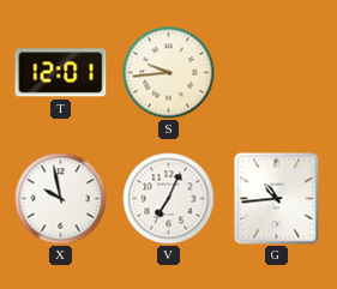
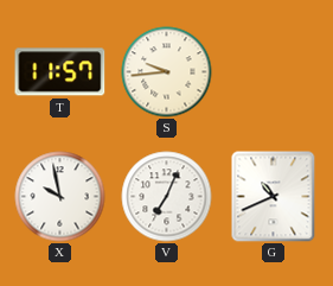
T: 12:01 -> 11:57
G: 10:44 -> 10:41
